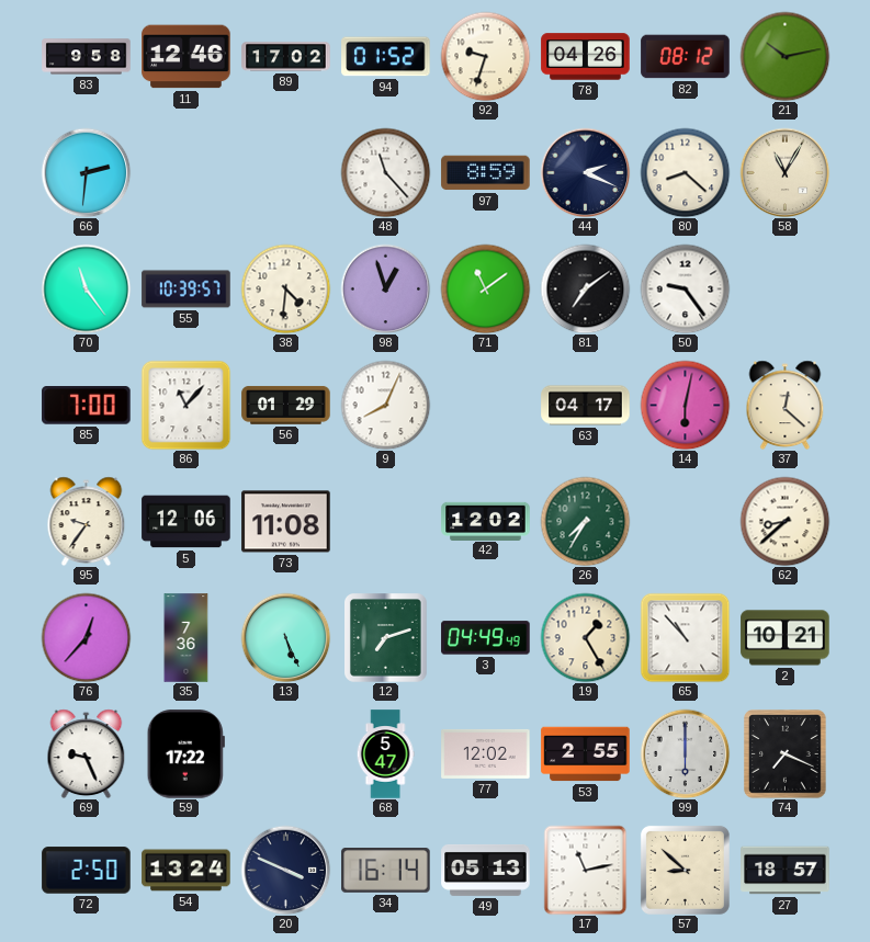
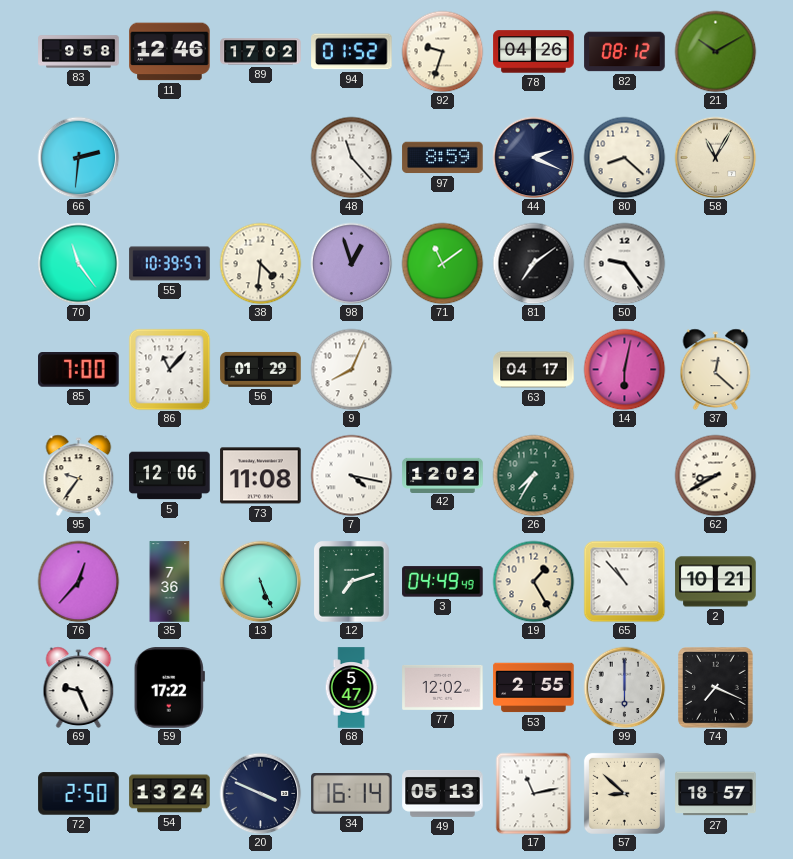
21: 10:13 -> 10:10
7: none -> 4:17
62: 8:38 -> 8:40
